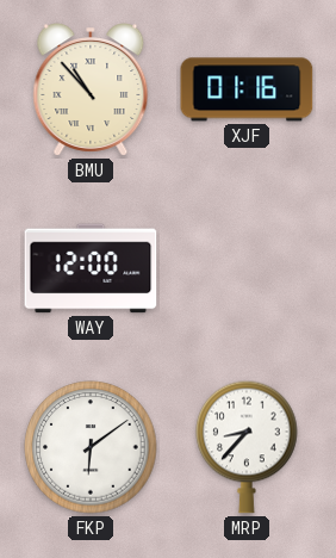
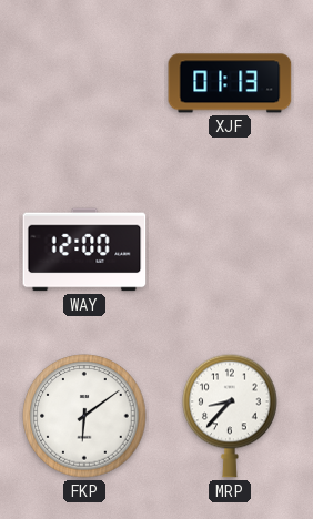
BMU: 10:53 -> none
XJF: 01:16 -> 01:13
